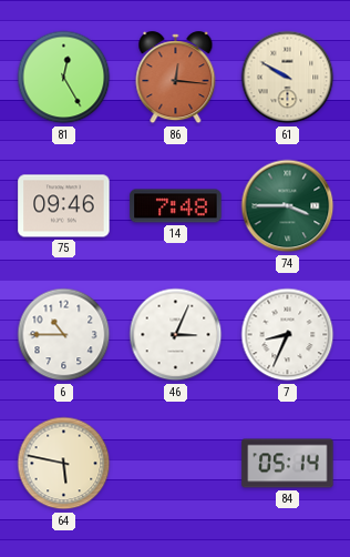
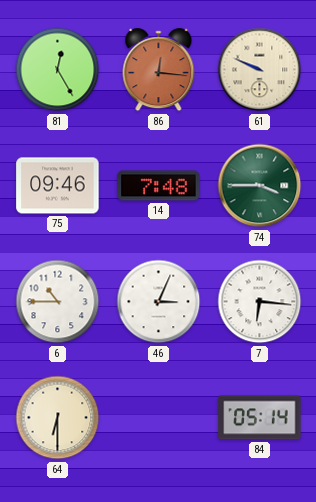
61: 9:50 -> 9:49
7: 8:34 -> 6:16
64: 5:47 -> 6:30
